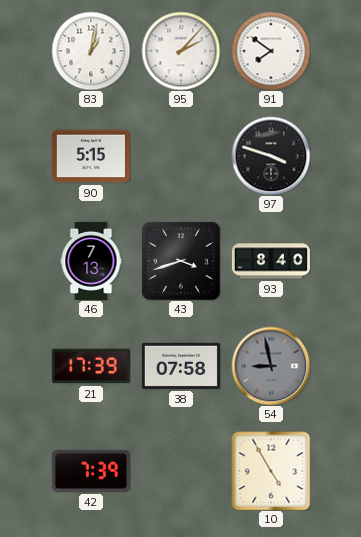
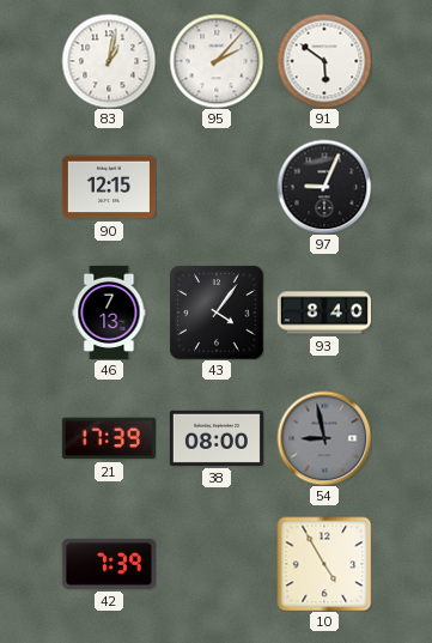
91: 7:51 -> 5:51
90: 5:15 -> 12:15
97: 3:48 -> 9:04
43: 3:42 -> 4:06
38: 07:58 -> 08:00
